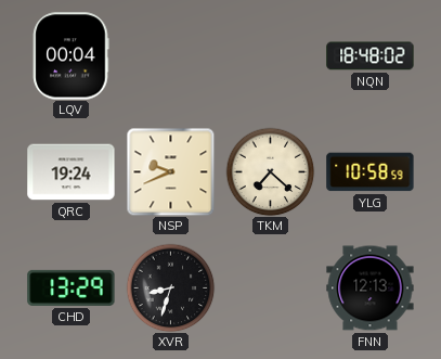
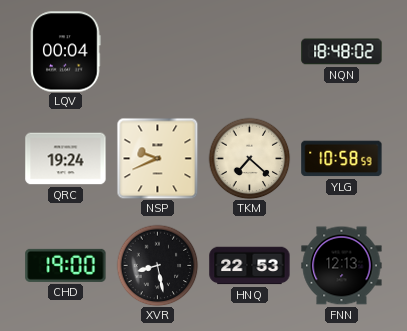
CHD: 13:29 -> 19:00
XVR: 8:33 -> 8:28
HNQ: none -> 22:53
